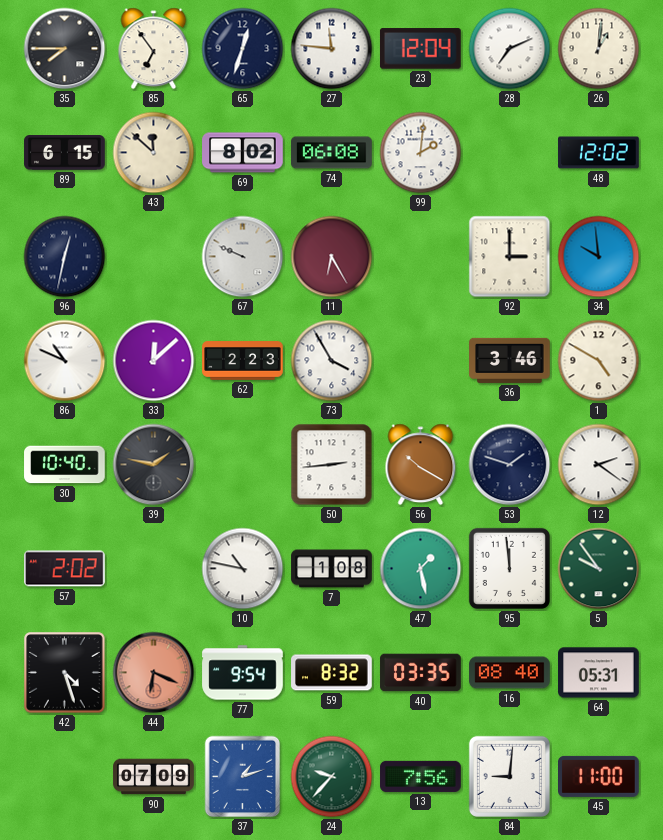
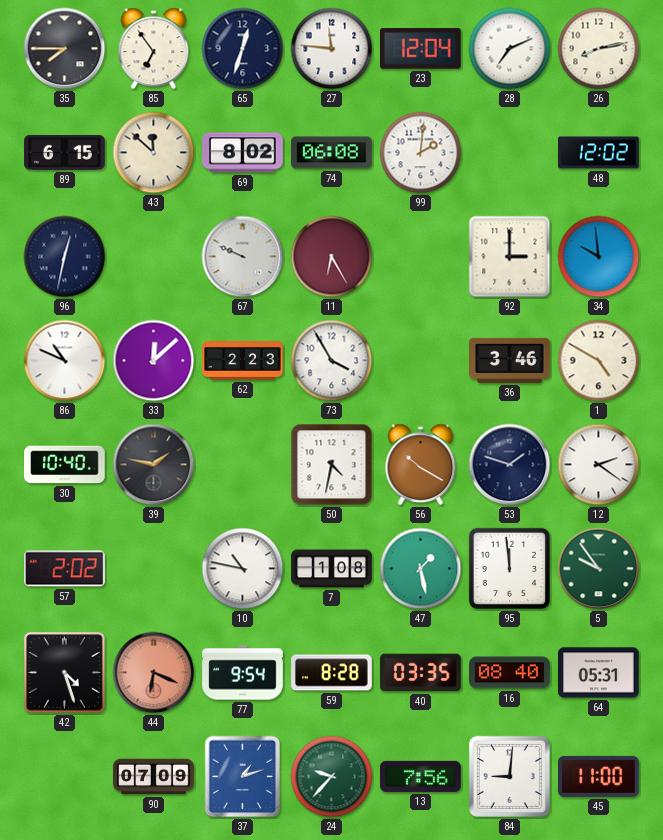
26: 1:01 -> 8:13
50: 2:44 -> 4:32
59: 8:32 -> 8:28
